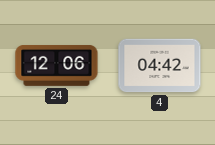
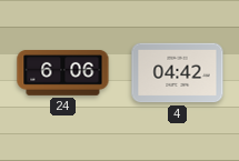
24: 12:06 -> 6:06
